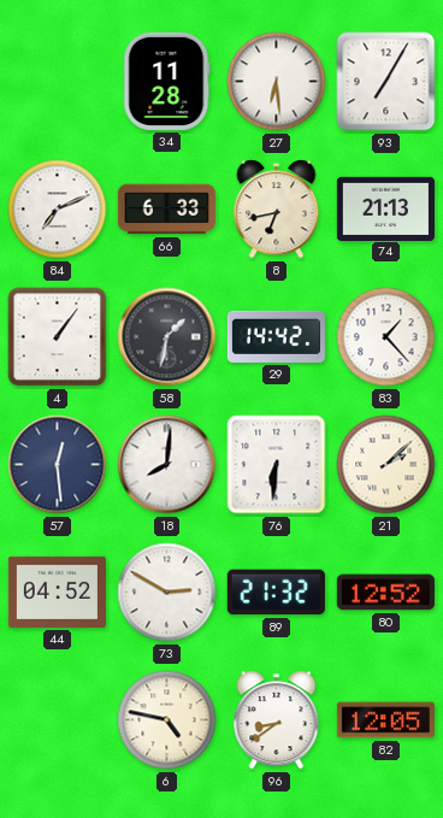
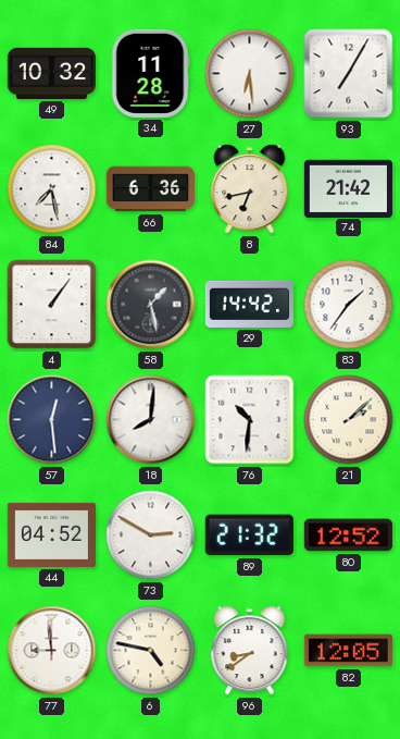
49: none -> 10:32
84: 7:11 -> 7:28
66: 6:33 -> 6:36
74: 21:13 -> 21:42
58: 1:32 -> 1:28
83: 1:23 -> 1:36
76: 6:31 -> 10:31
77: none -> 8:59
